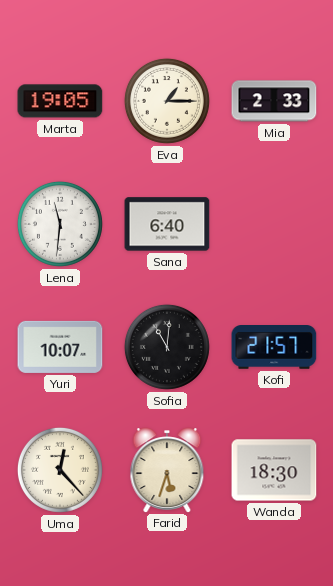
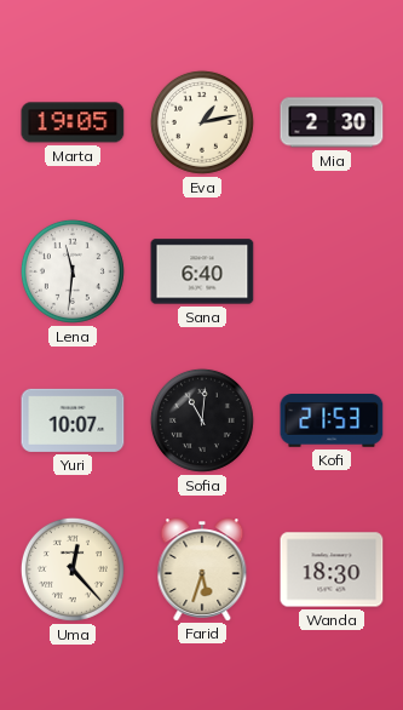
Eva: 1:15 -> 1:13
Mia: 2:33 -> 2:30
Kofi: 21:57 -> 21:53
